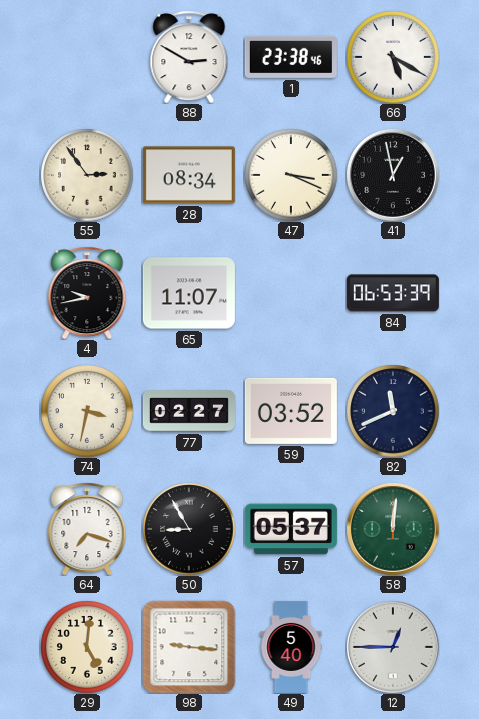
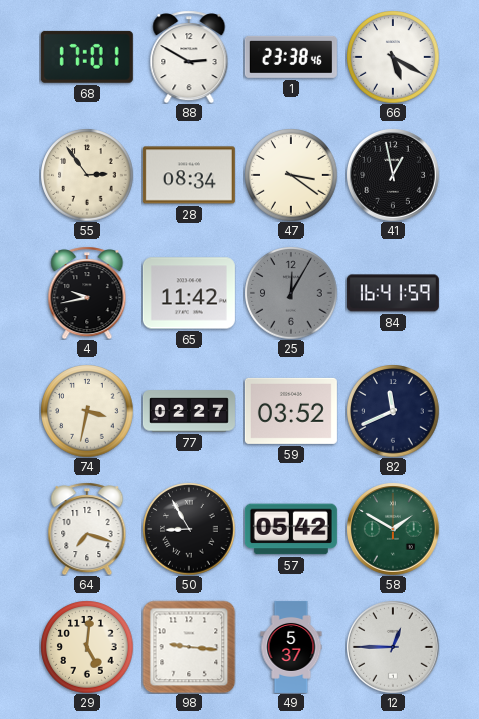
68: none -> 17:01
47: 3:19 -> 3:21
65: 11:07 -> 11:42
25: none -> 12:05
84: 06:53 -> 16:41
57: 05:37 -> 05:42
58: 12:01 -> 1:50
49: 5:40 -> 5:37
